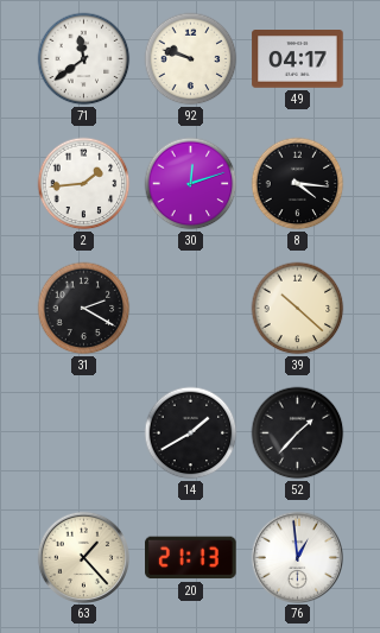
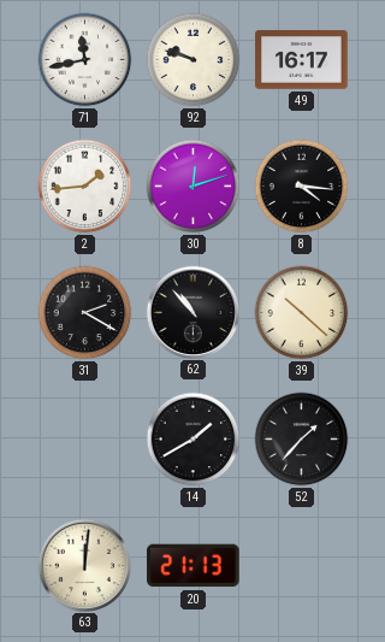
71: 11:39 -> 11:43
49: 04:17 -> 16:17
62: none -> 10:53
63: 1:23 -> 12:01
76: 12:59 -> none
